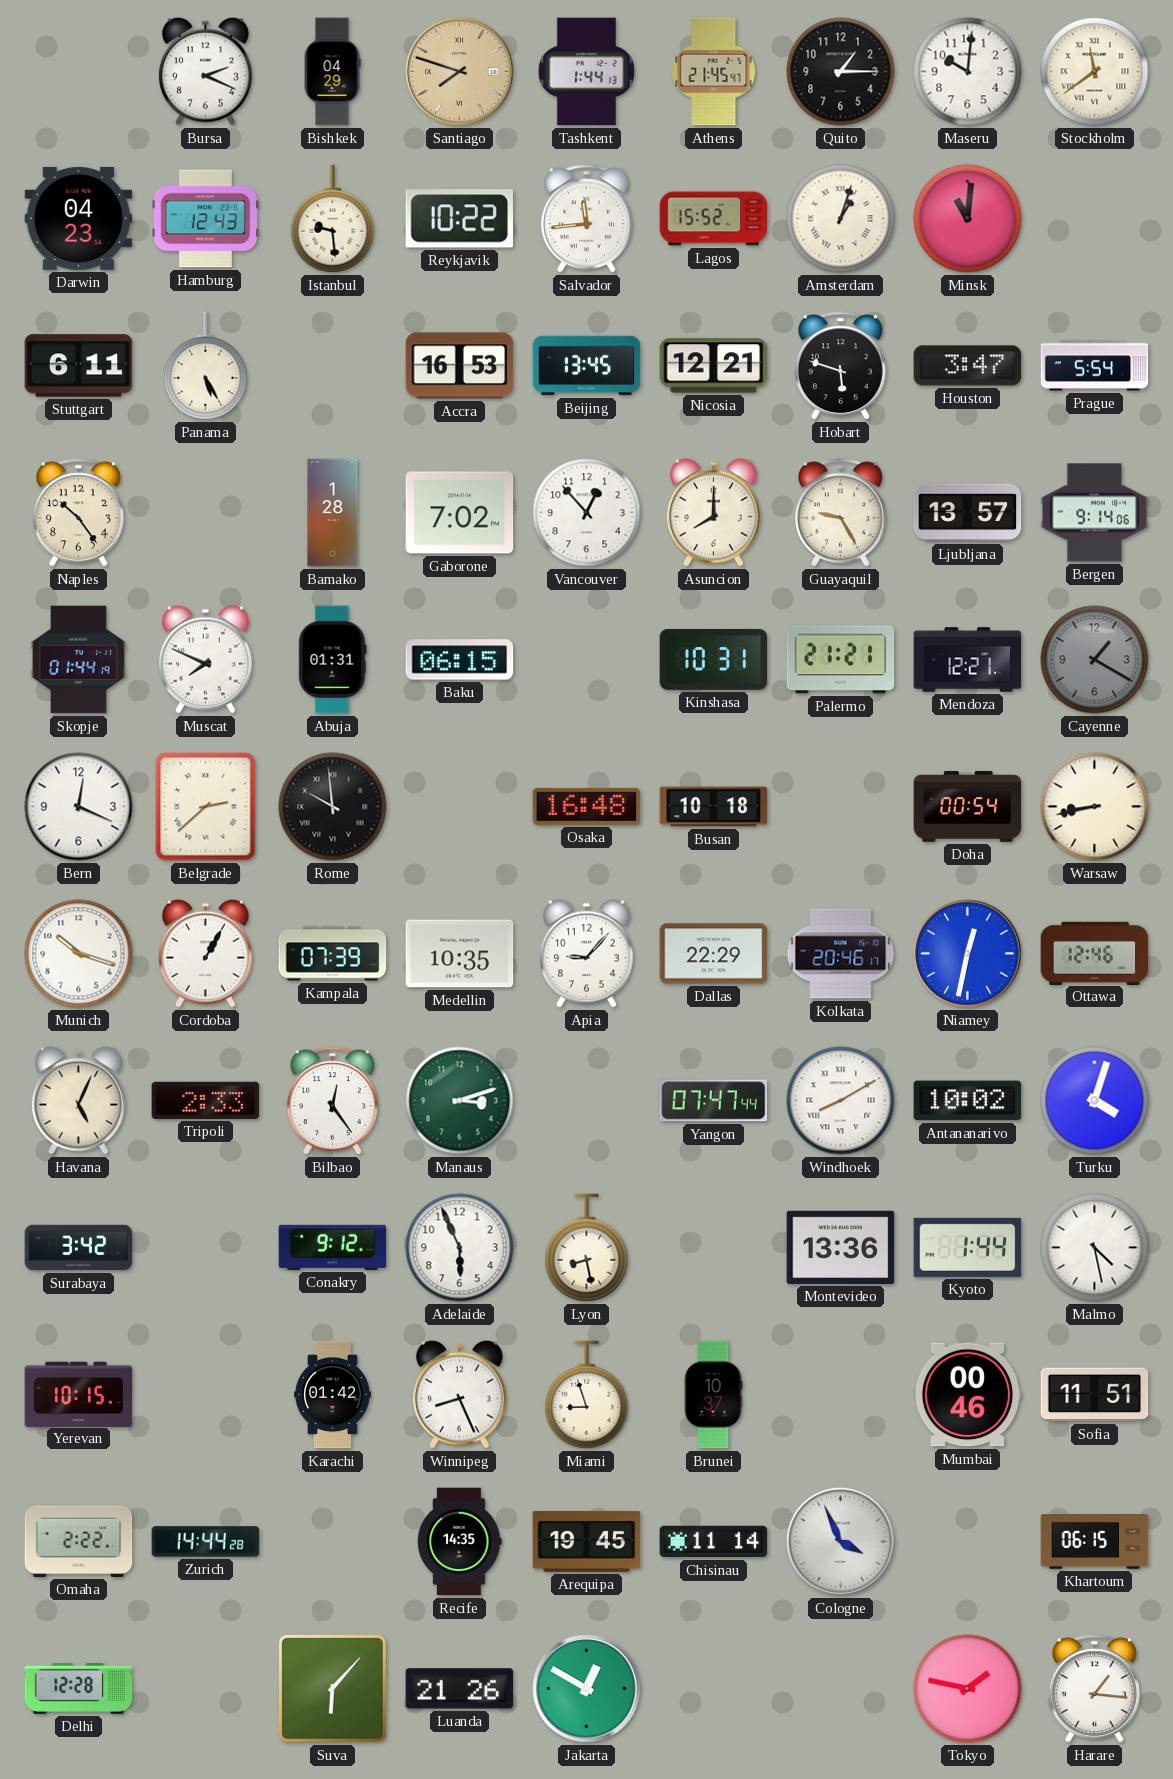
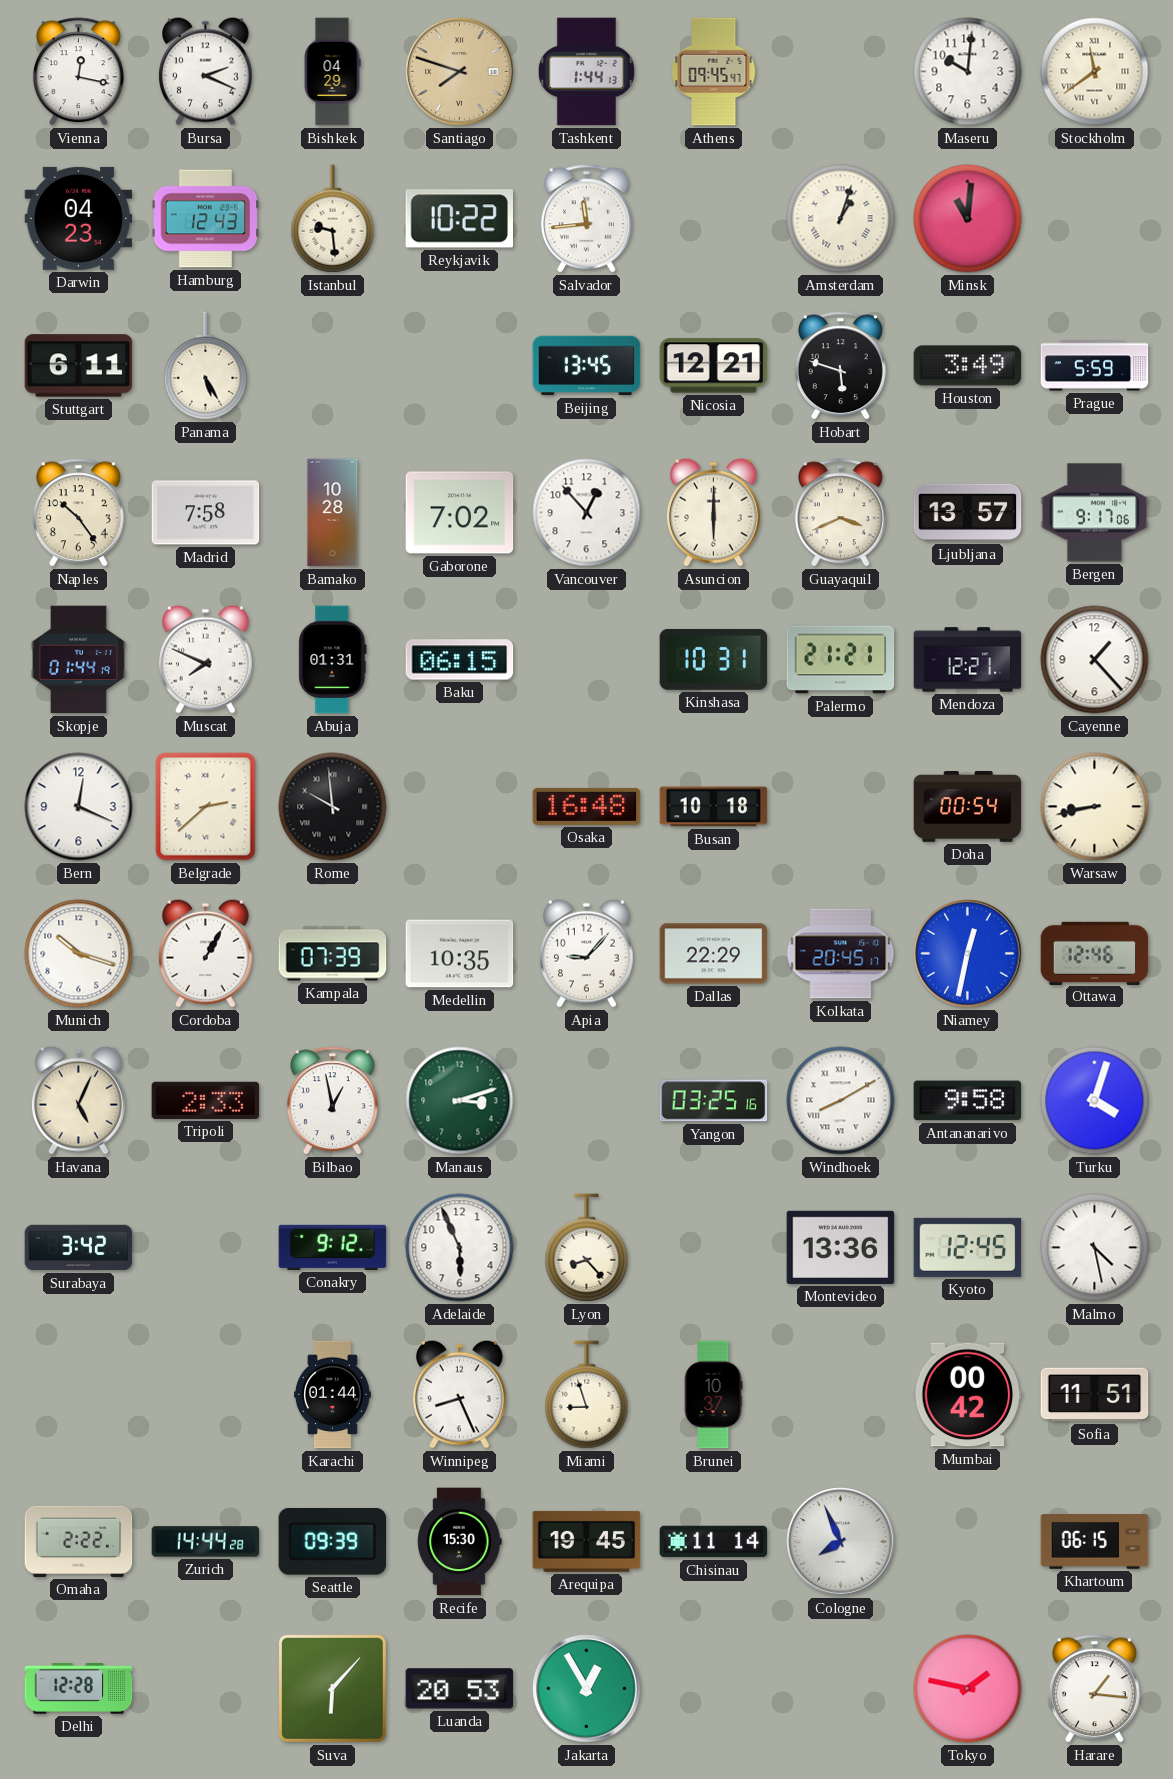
Vienna: none -> 12:17
Athens: 21:45 -> 09:45
Quito: 1:15 -> none
Lagos: 15:52 -> none
Accra: 16:53 -> none
Houston: 3:47 -> 3:49
Prague: 5:54 -> 5:59
Madrid: none -> 7:58
Bamako: 1:28 -> 10:28
Asuncion: 8:00 -> 6:00
Guayaquil: 9:25 -> 3:41
Bergen: 9:14 -> 9:17
Cayenne: 1:20 -> 1:23
Cayenne dial: grey -> white
Kolkata: 20:46 -> 20:45
Bilbao: 12:24 -> 12:58
Yangon: 07:47 -> 03:25
Antananarivo: 10:02 -> 9:58
Lyon: 8:28 -> 8:23
Kyoto: 1:44 -> 12:45
Yerevan: 10:15 -> none
Karachi: 01:42 -> 01:44
Mumbai: 00:46 -> 00:42
Seattle: none -> 09:39
Recife: 14:35 -> 15:30
Cologne: 3:56 -> 7:56
Luanda: 21:26 -> 20:53
Jakarta: 12:50 -> 12:55
